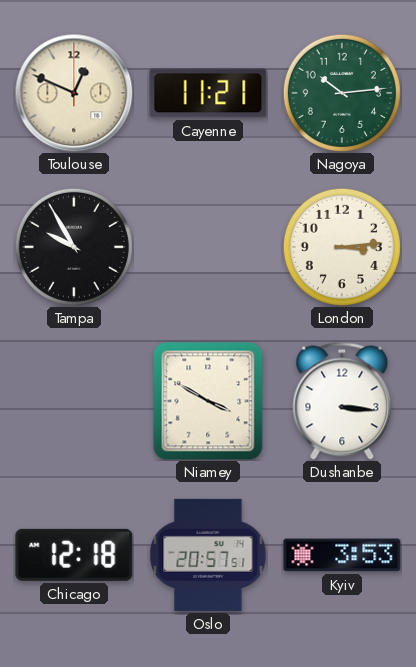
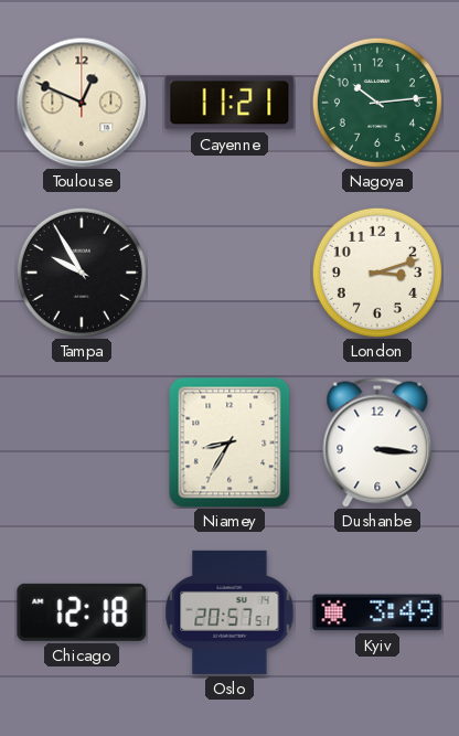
London: 3:14 -> 3:12
Niamey: 3:50 -> 8:35
Kyiv: 3:53 -> 3:49
